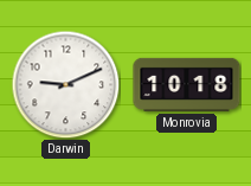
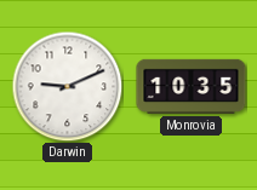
Monrovia: 10:18 -> 10:35
